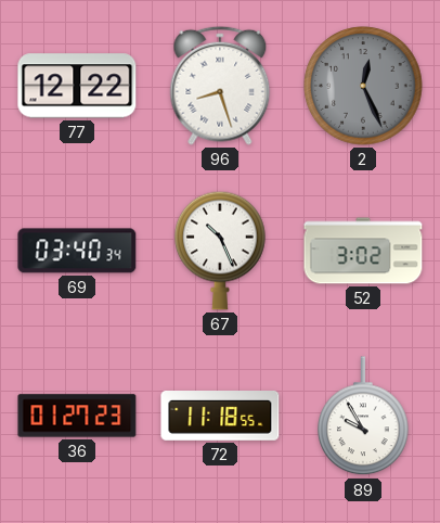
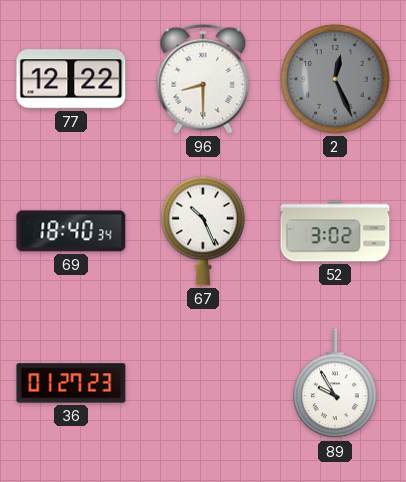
96: 8:27 -> 8:30
69: 03:40 -> 18:40
72: 11:18 -> none
